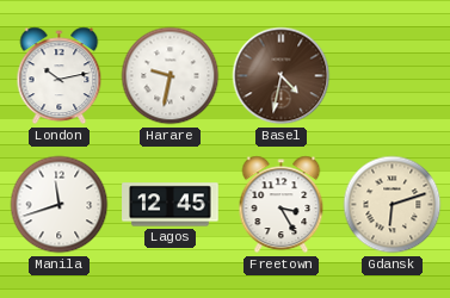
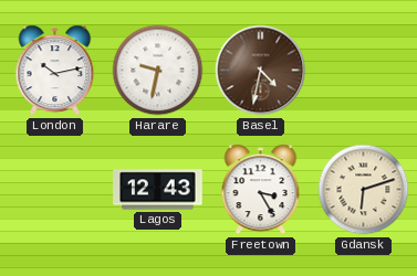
Manila: 11:42 -> none
Lagos: 12:45 -> 12:43
